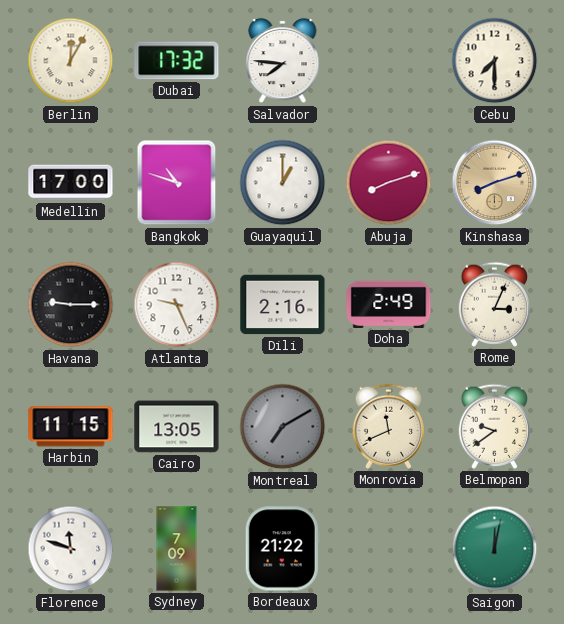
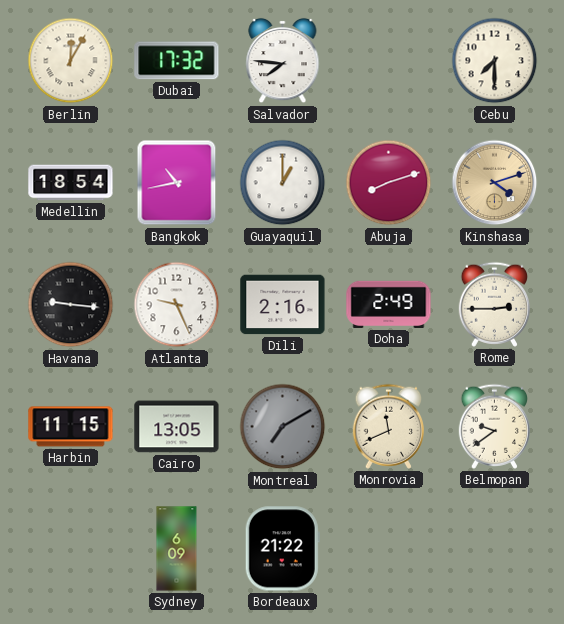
Medellin: 17:00 -> 18:54
Bangkok: 10:48 -> 10:43
Kinshasa: 8:12 -> 4:12
Havana: 9:15 -> 9:16
Rome: 3:04 -> 2:45
Florence: 11:48 -> none
Sydney: 7:09 -> 6:09
Saigon: 12:02 -> none
